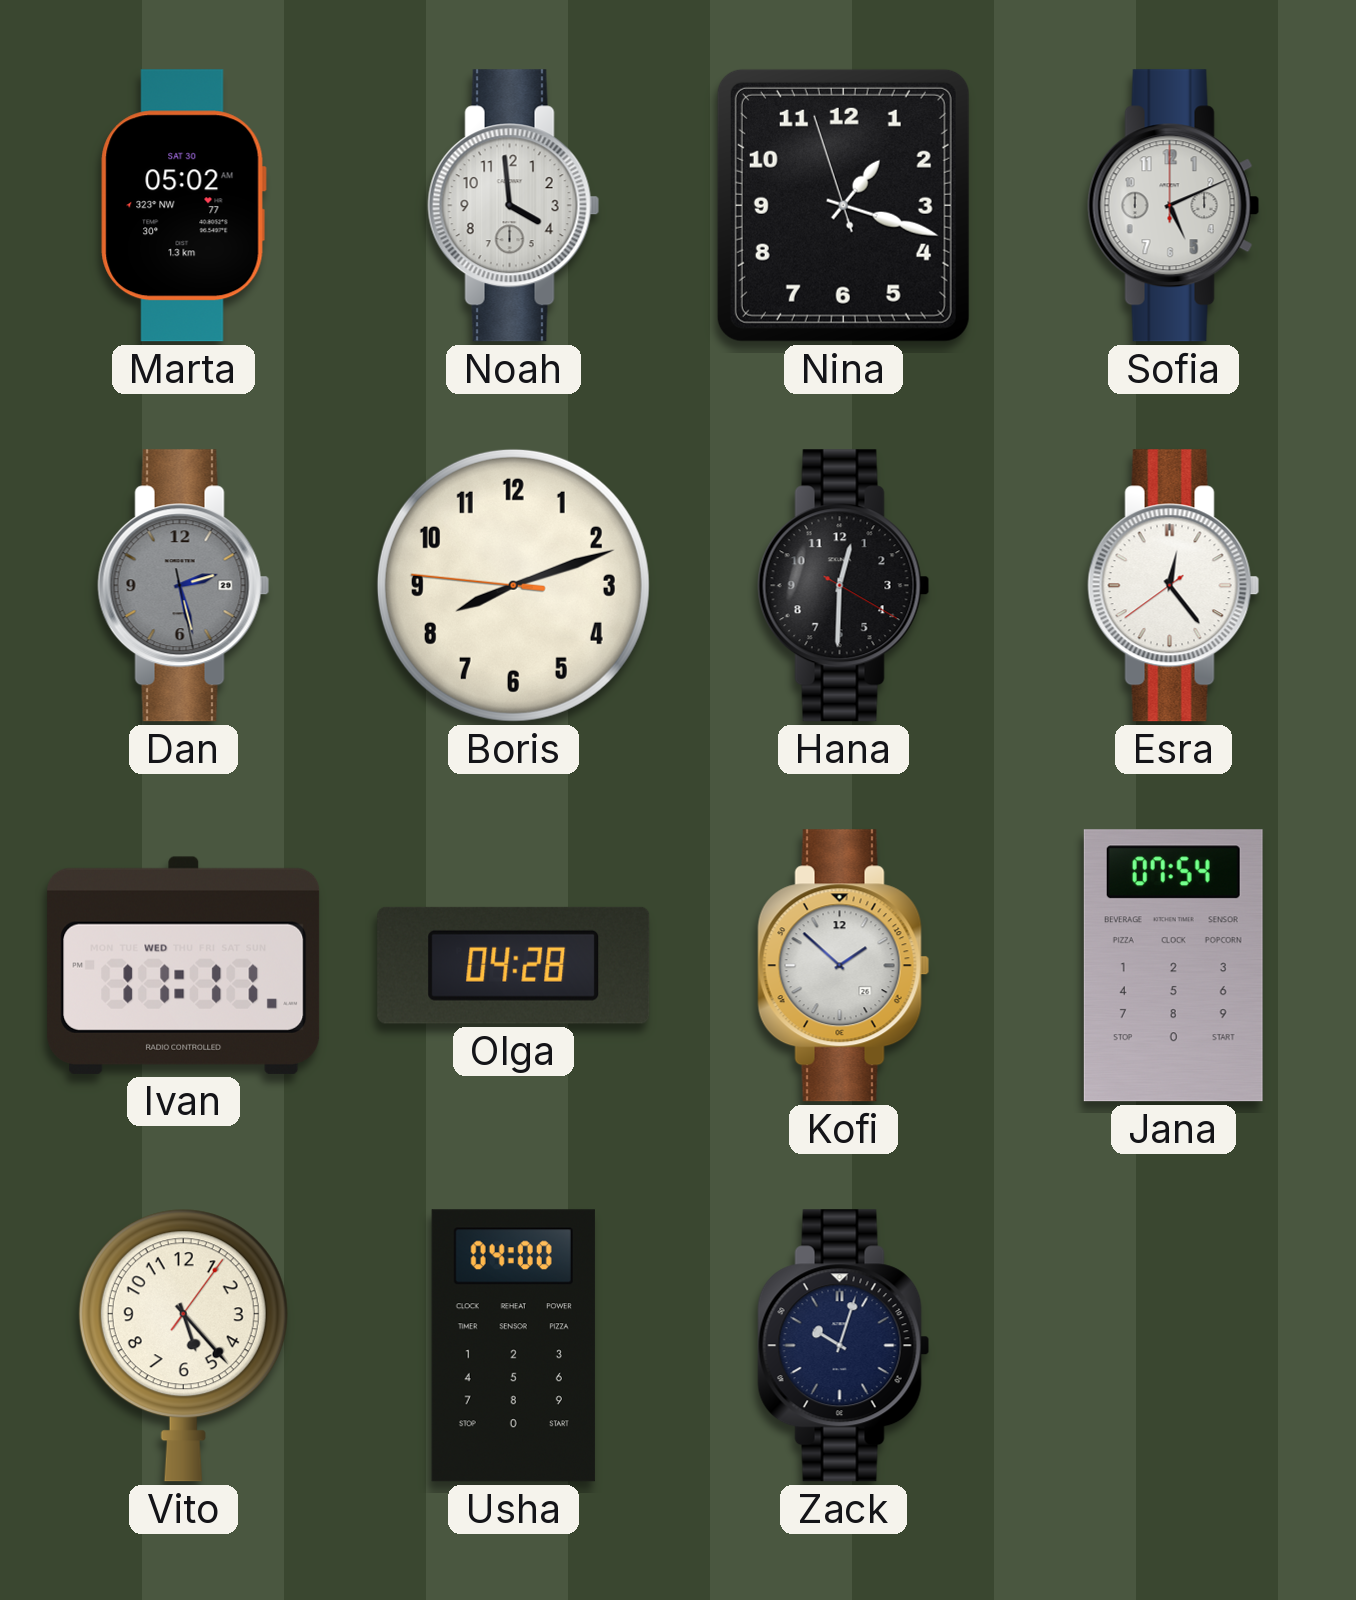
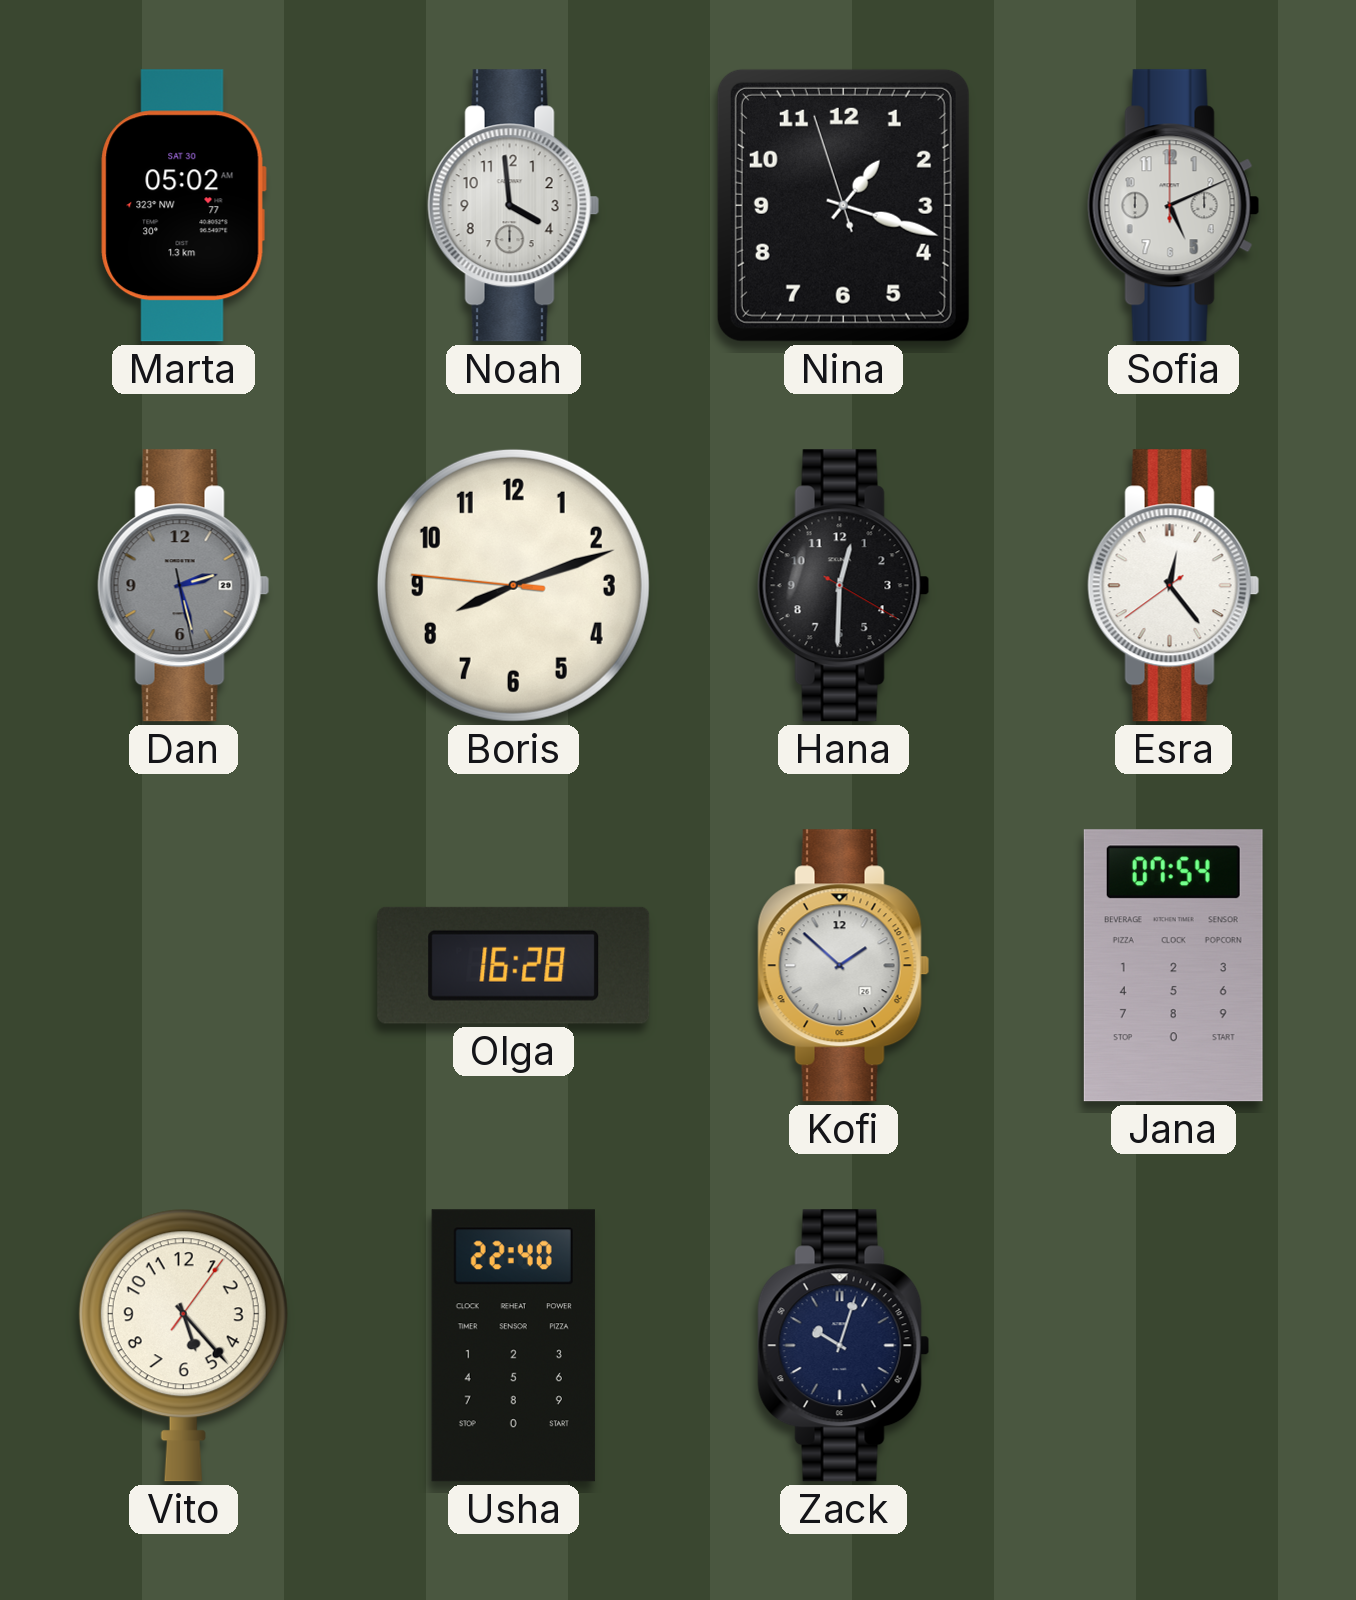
Ivan: 11:11 -> none
Olga: 04:28 -> 16:28
Usha: 04:00 -> 22:40
